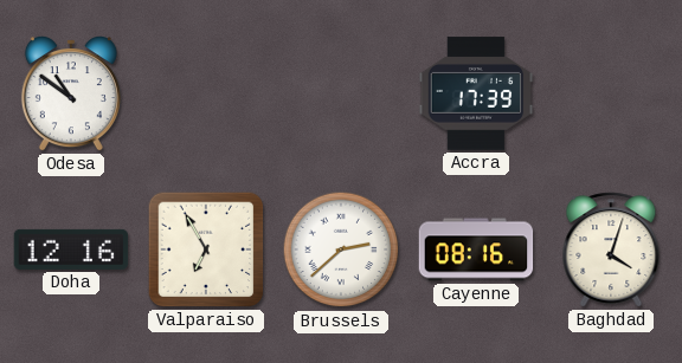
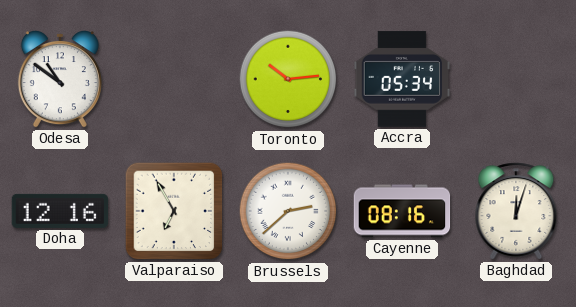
Toronto: none -> 10:14
Accra: 17:39 -> 05:34
Baghdad: 4:03 -> 12:03
